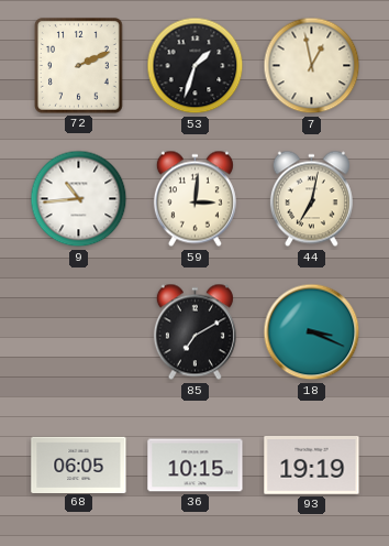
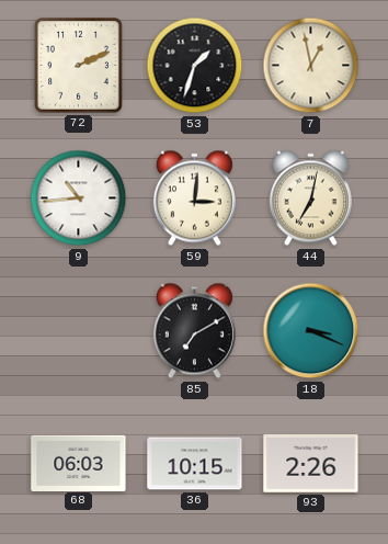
68: 06:05 -> 06:03
93: 19:19 -> 2:26
